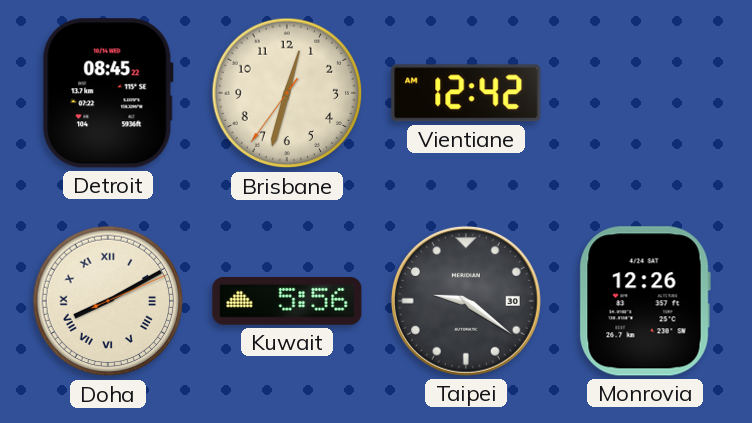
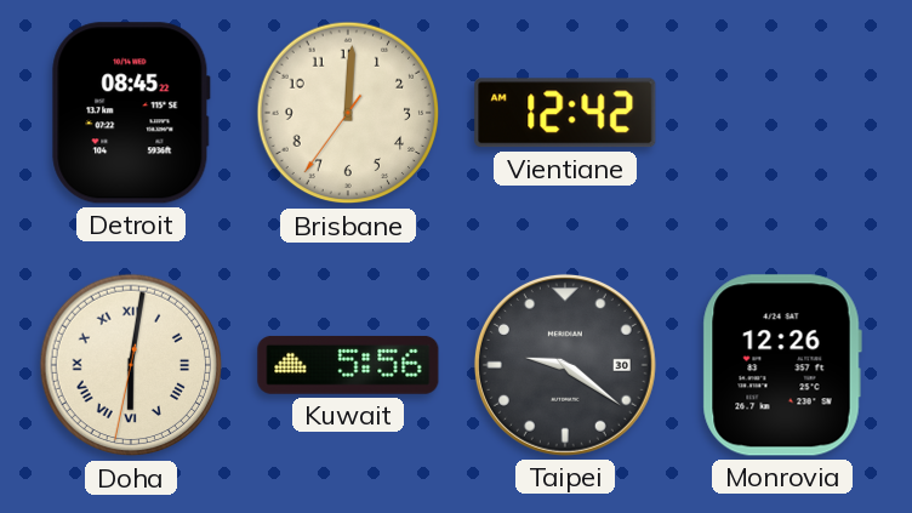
Brisbane: 12:32 -> 12:00
Doha: 8:10 -> 6:01
